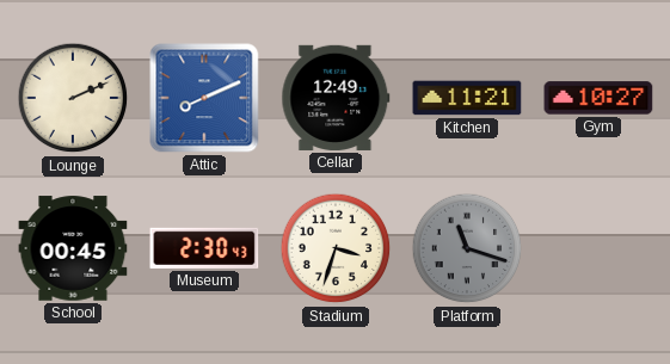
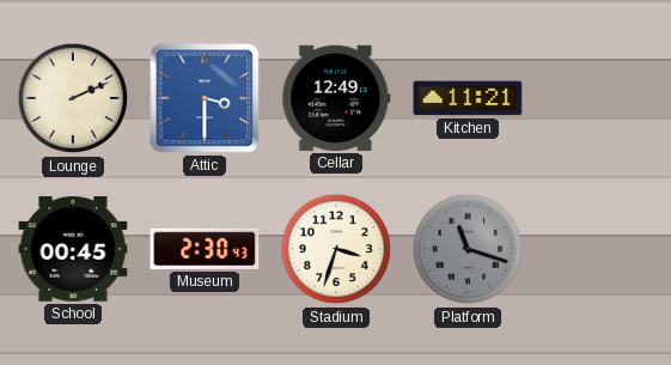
Attic: 8:11 -> 3:30
Gym: 10:27 -> none
